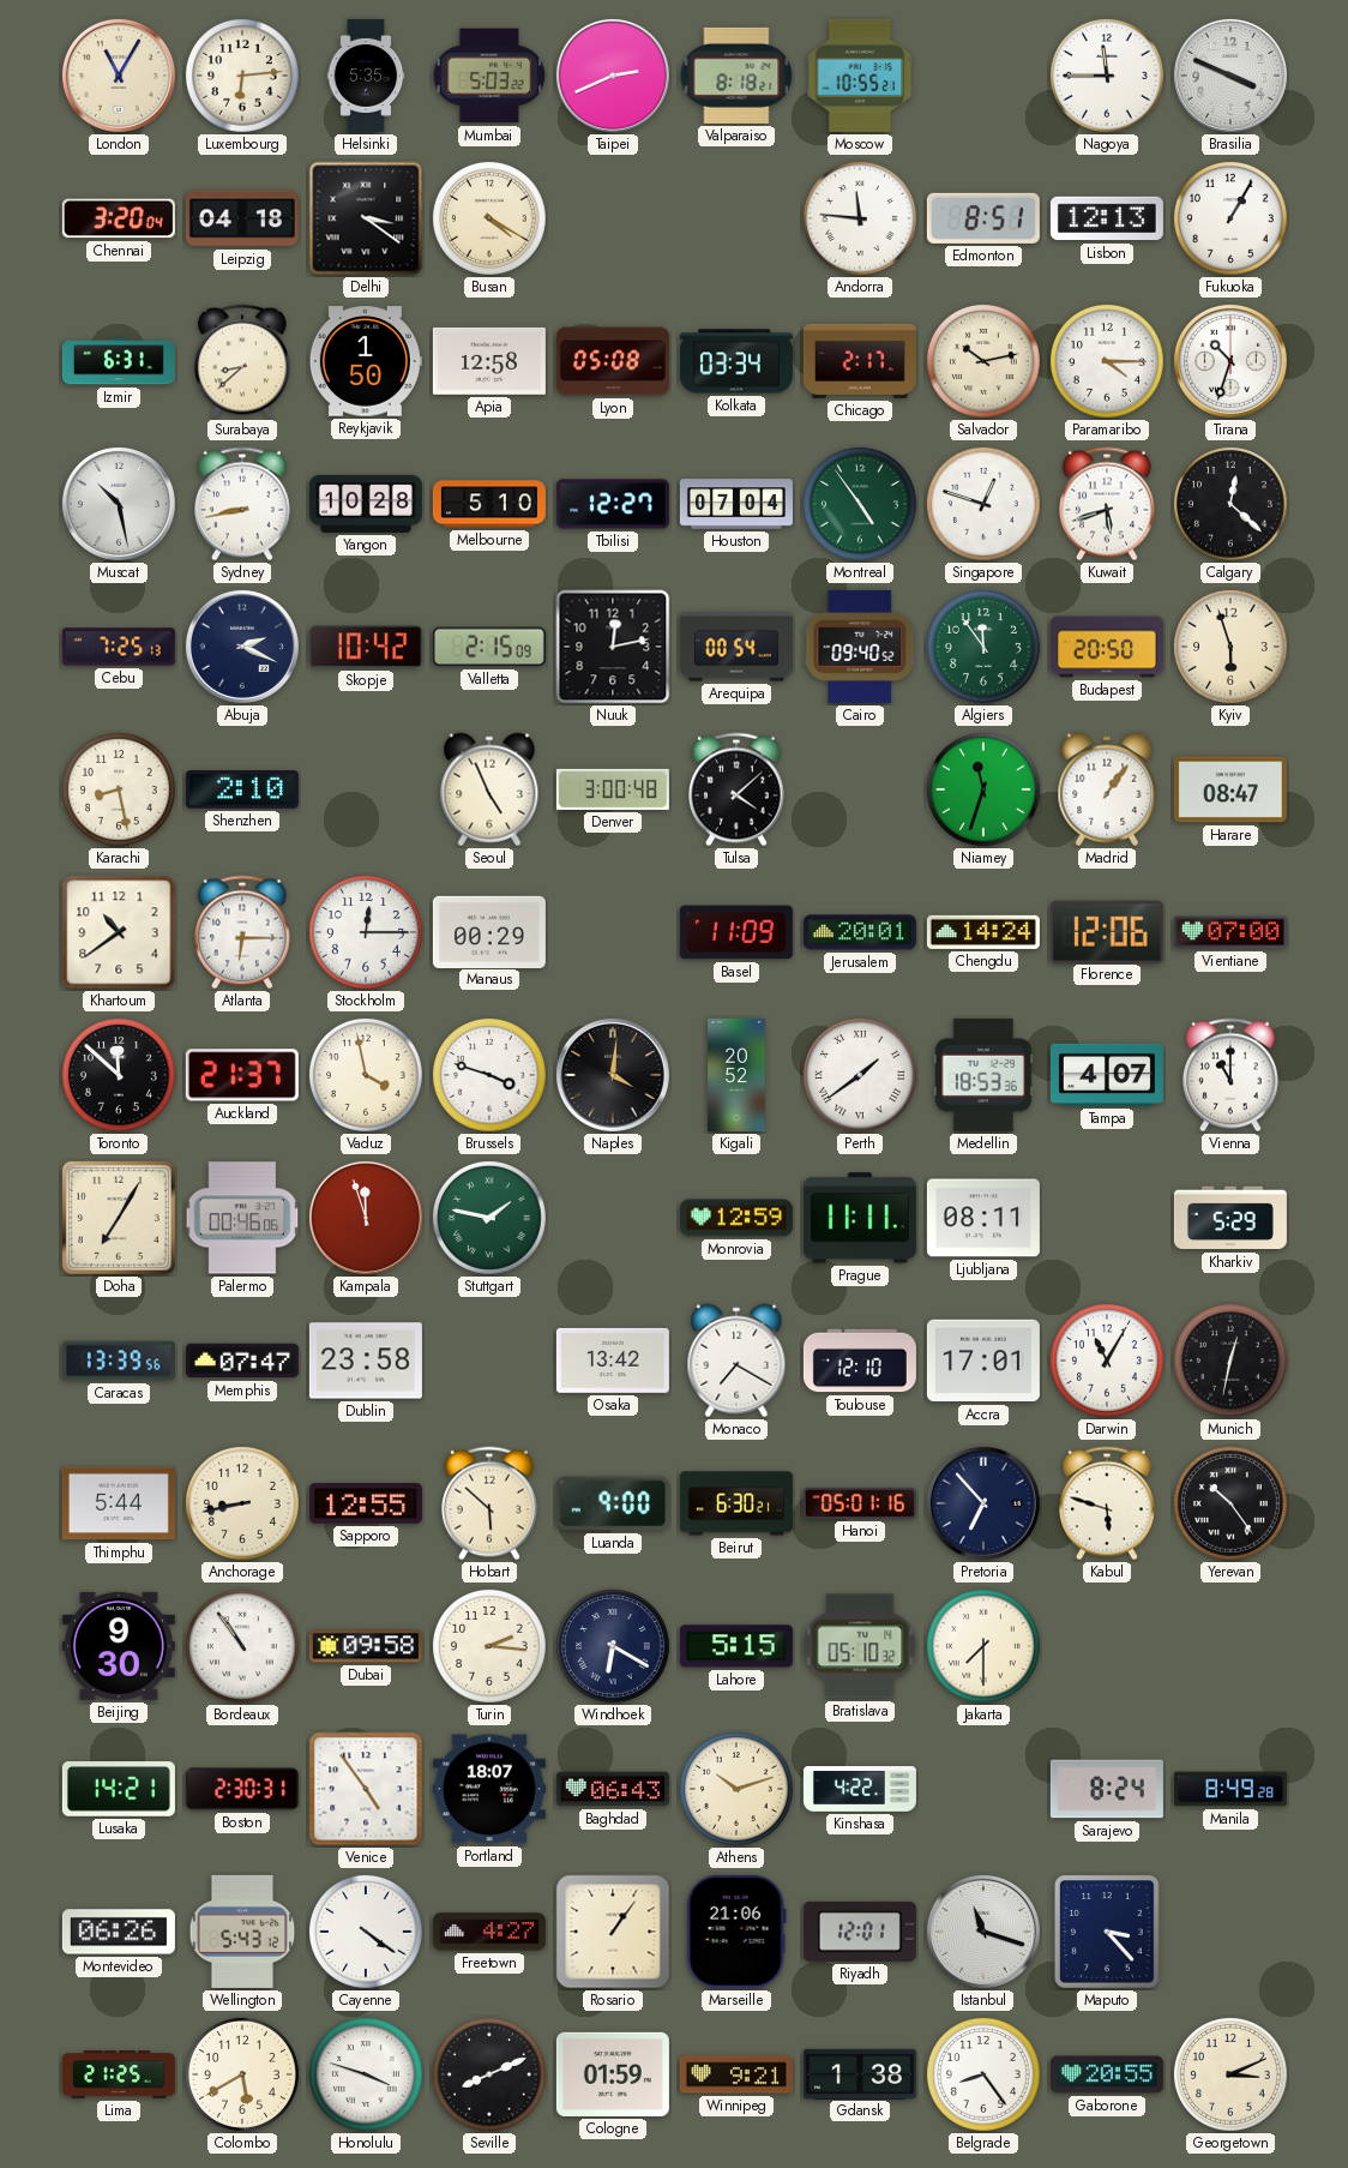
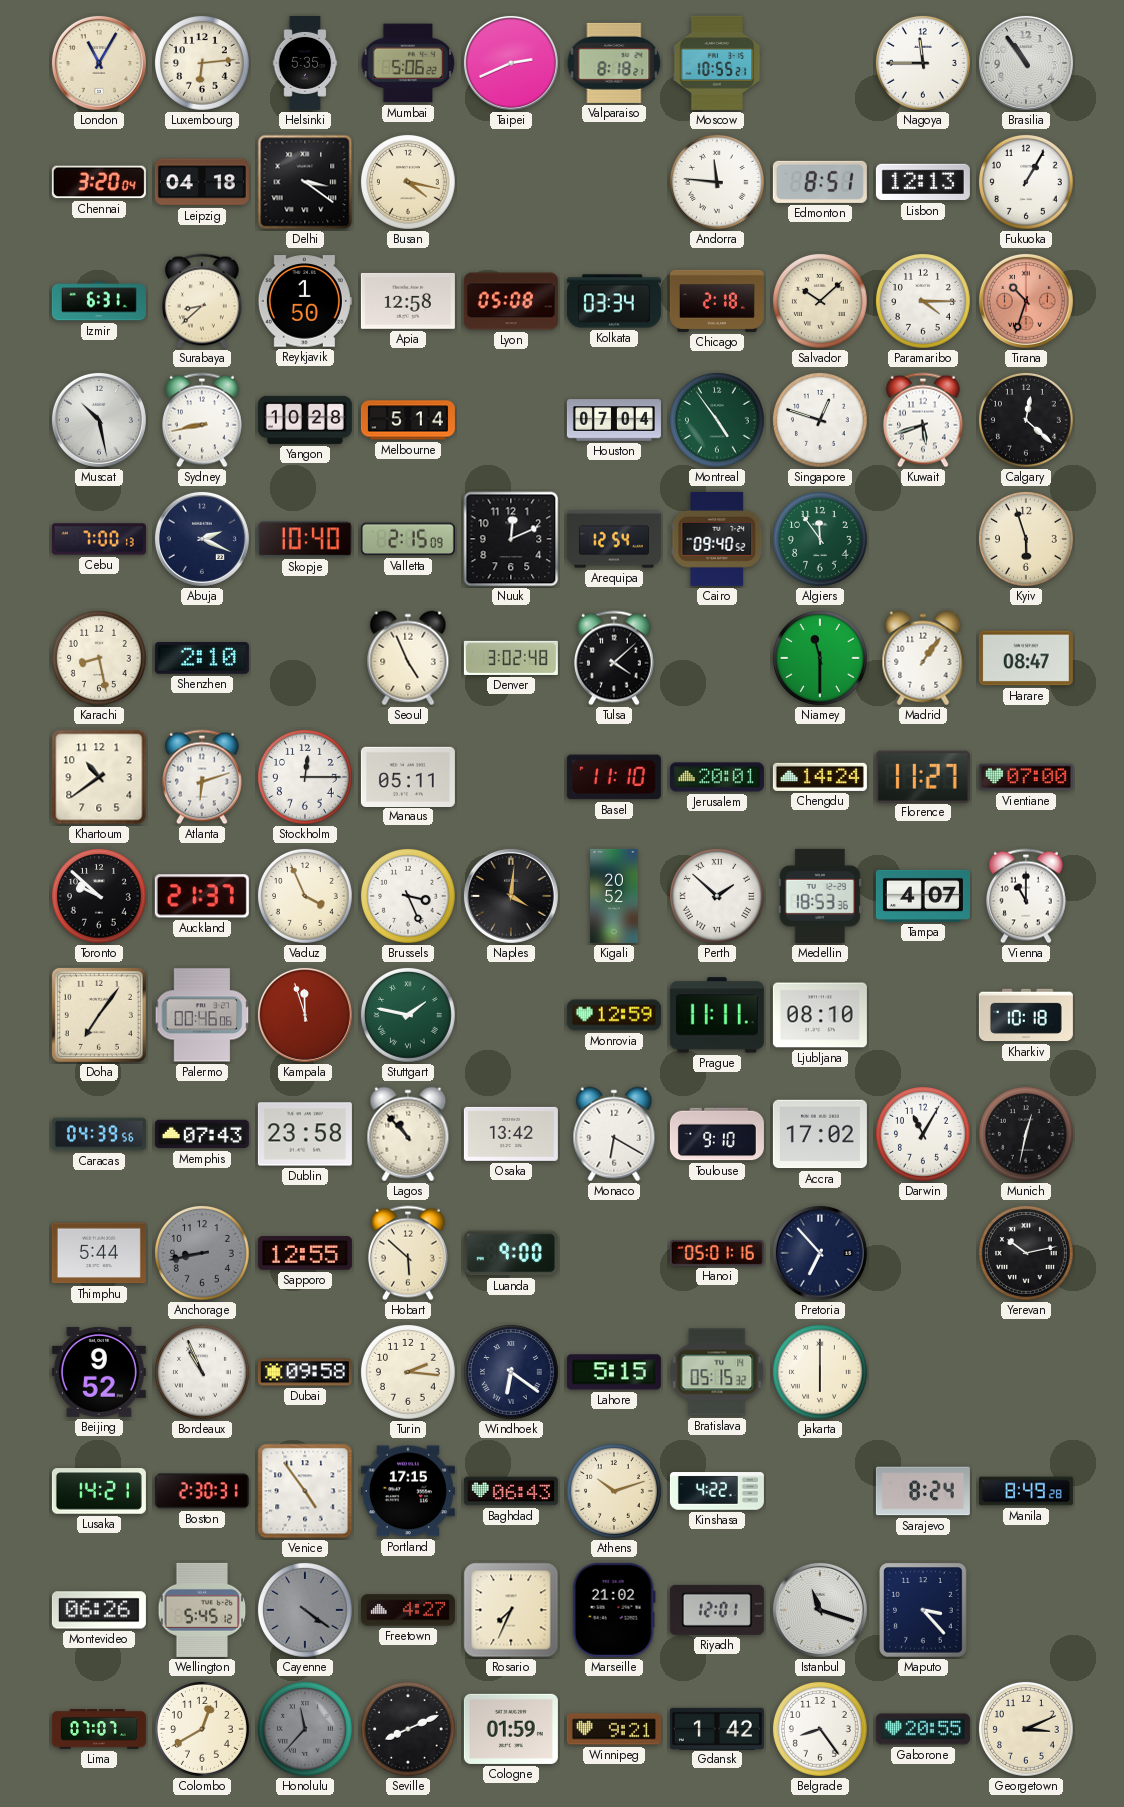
Mumbai: 5:03 -> 5:06
Brasilia: 3:49 -> 10:54
Busan: 4:20 -> 4:17
Chicago: 2:17 -> 2:18
Salvador: 10:13 -> 10:08
Tirana dial: white -> salmon
Melbourne: 5:10 -> 5:14
Tbilisi: 12:27 -> none
Cebu: 7:25 -> 7:00
Skopje: 10:42 -> 10:40
Nuuk: 12:13 -> 12:11
Arequipa: 00:54 -> 12:54
Budapest: 20:50 -> none
Denver: 3:00 -> 3:02
Niamey: 11:33 -> 11:30
Atlanta: 6:15 -> 6:12
Manaus: 00:29 -> 05:11
Basel: 11:09 -> 11:10
Florence: 12:06 -> 11:27
Toronto: 11:52 -> 9:52
Vaduz: 3:58 -> 3:56
Brussels: 3:48 -> 3:26
Perth: 1:39 -> 1:52
Doha: 7:05 -> 7:06
Ljubljana: 08:11 -> 08:10
Kharkiv: 5:29 -> 10:18
Caracas: 13:39 -> 04:39
Memphis: 07:47 -> 07:43
Lagos: none -> 10:53
Monaco: 7:20 -> 6:20
Toulouse: 12:10 -> 9:10
Accra: 17:01 -> 17:02
Anchorage dial: cream -> grey
Beirut: 6:30 -> none
Kabul: 5:48 -> none
Yerevan: 10:24 -> 10:13
Beijing: 9:30 -> 9:52
Bordeaux: 10:54 -> 10:56
Windhoek: 6:20 -> 6:21
Bratislava: 05:10 -> 05:15
Jakarta: 7:30 -> 6:00
Portland: 18:07 -> 17:15
Wellington: 5:43 -> 5:45
Cayenne dial: white -> grey
Rosario: 1:06 -> 7:34
Marseille: 21:06 -> 21:02
Lima: 21:25 -> 07:07
Colombo: 5:40 -> 12:40
Honolulu: 3:48 -> 11:37
Honolulu dial: white -> grey
Gdansk: 1:38 -> 1:42
